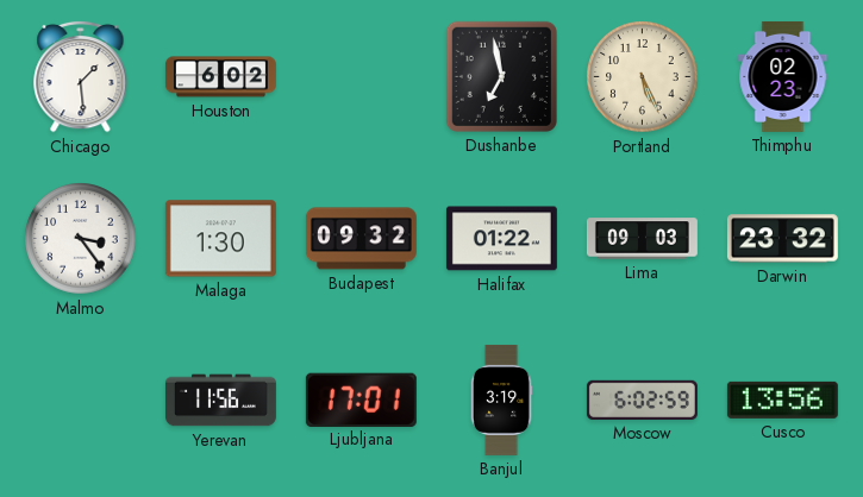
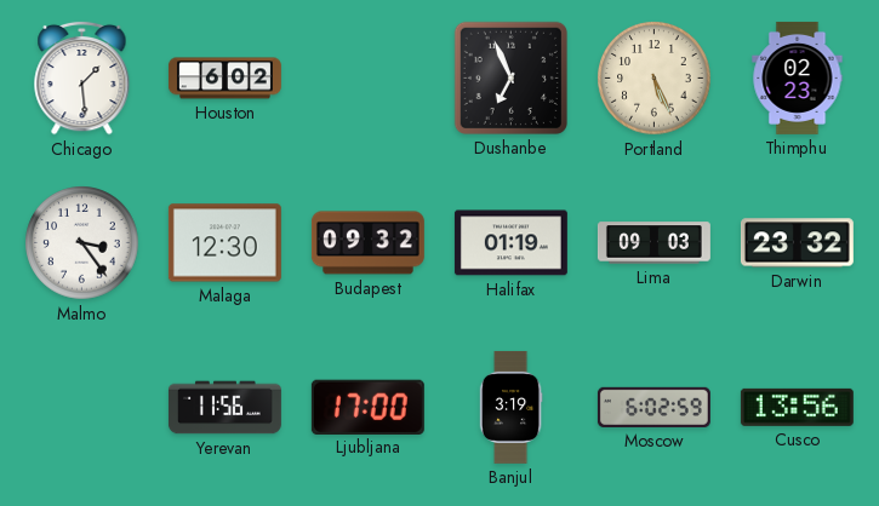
Dushanbe: 6:58 -> 6:56
Malaga: 1:30 -> 12:30
Halifax: 01:22 -> 01:19
Ljubljana: 17:01 -> 17:00
